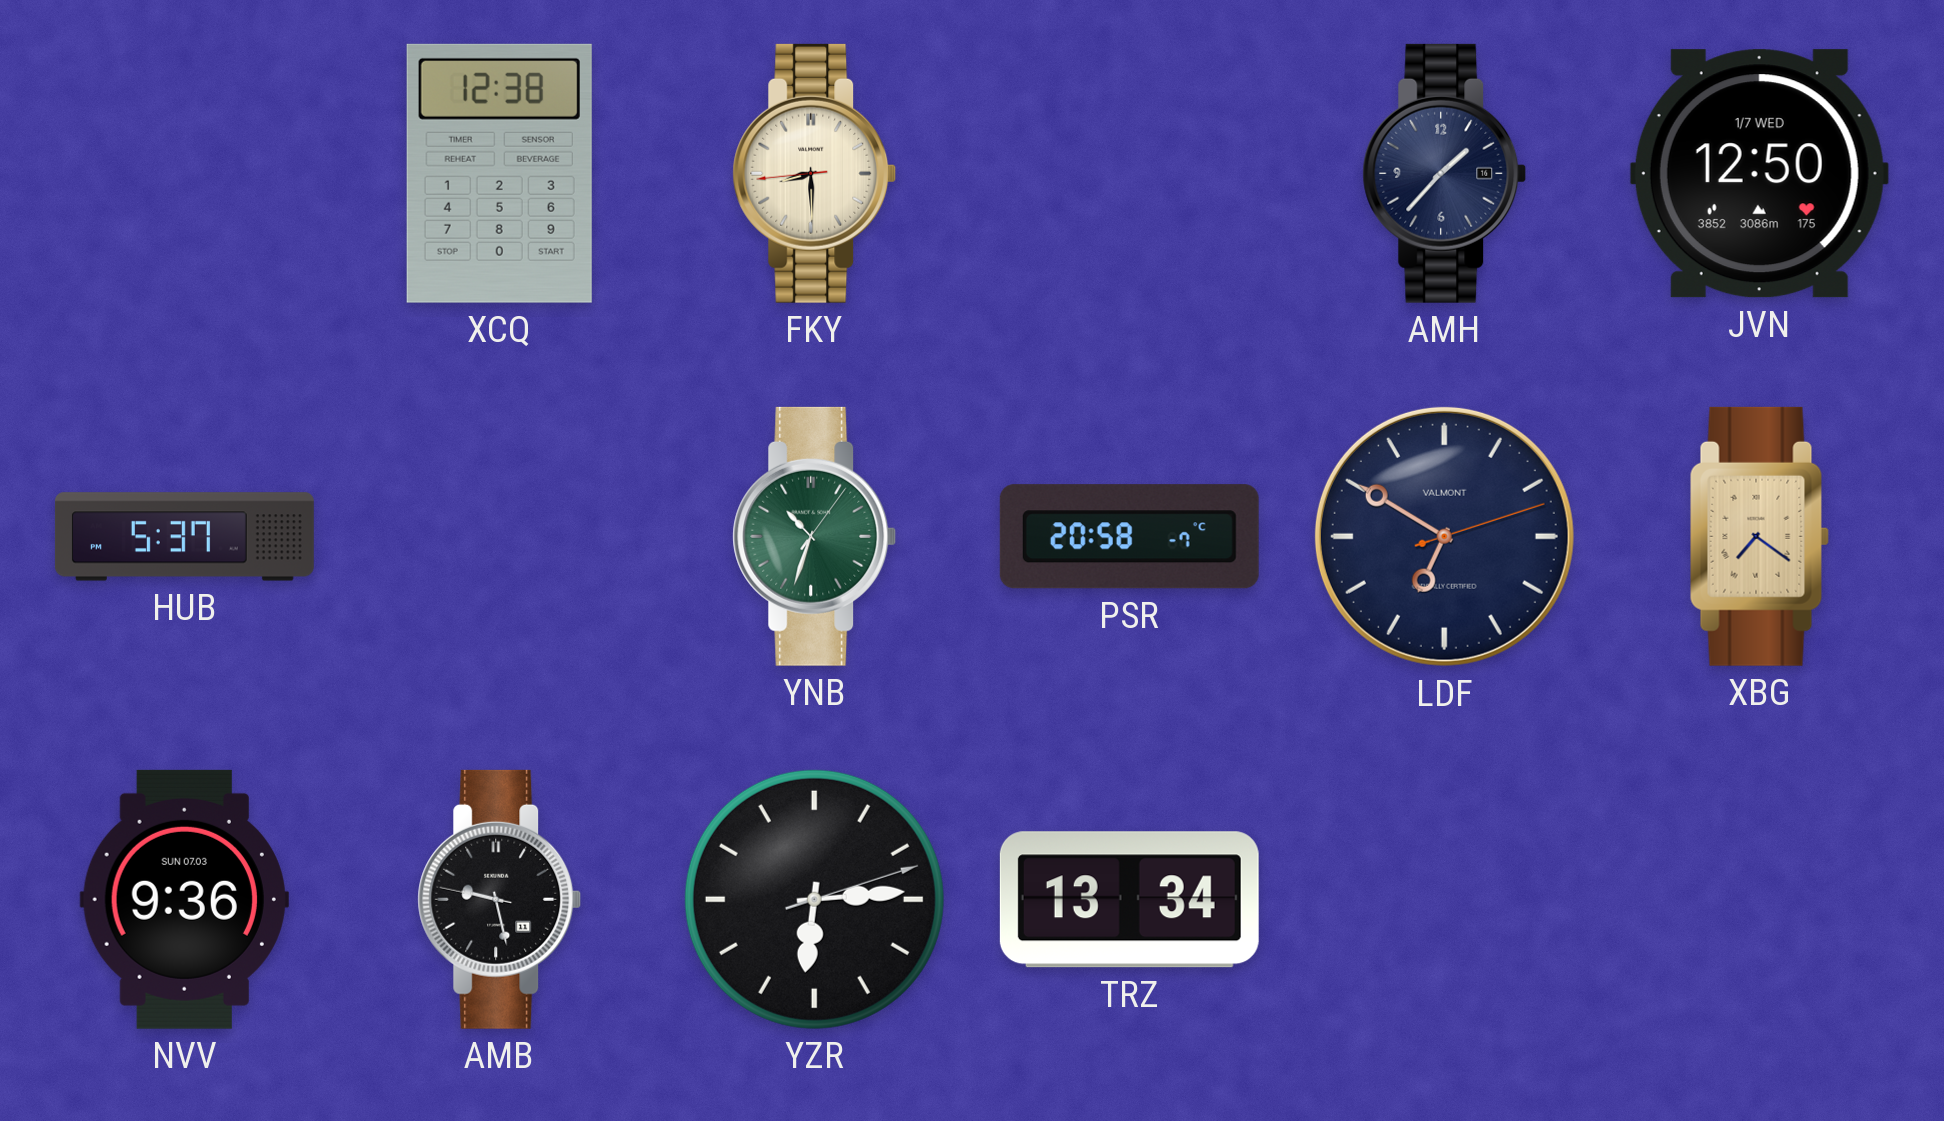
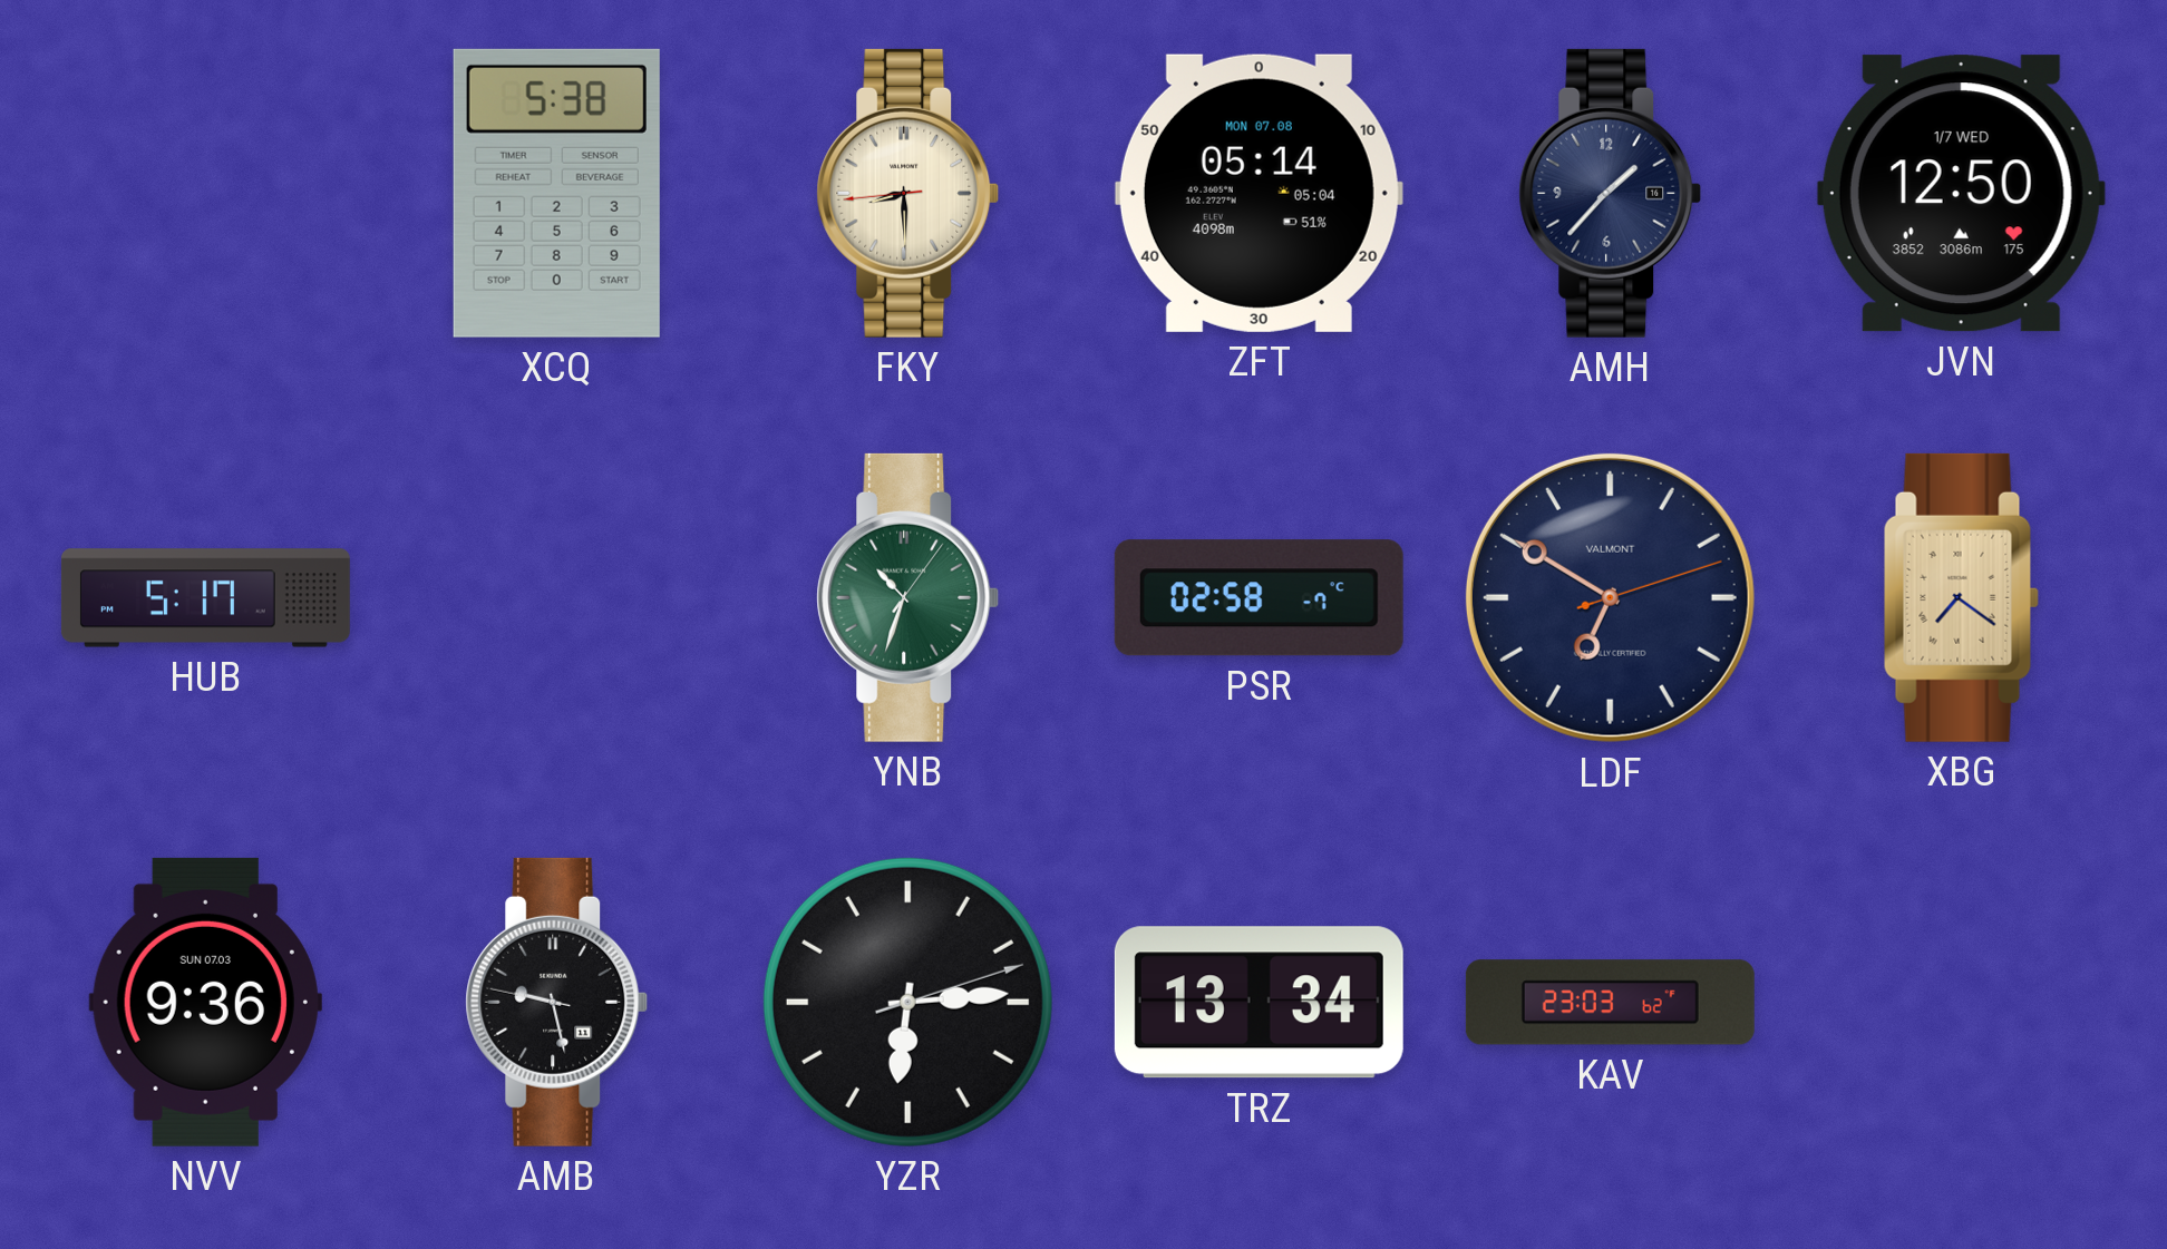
XCQ: 12:38 -> 5:38
ZFT: none -> 05:14
HUB: 5:37 -> 5:17
PSR: 20:58 -> 02:58
KAV: none -> 23:03
